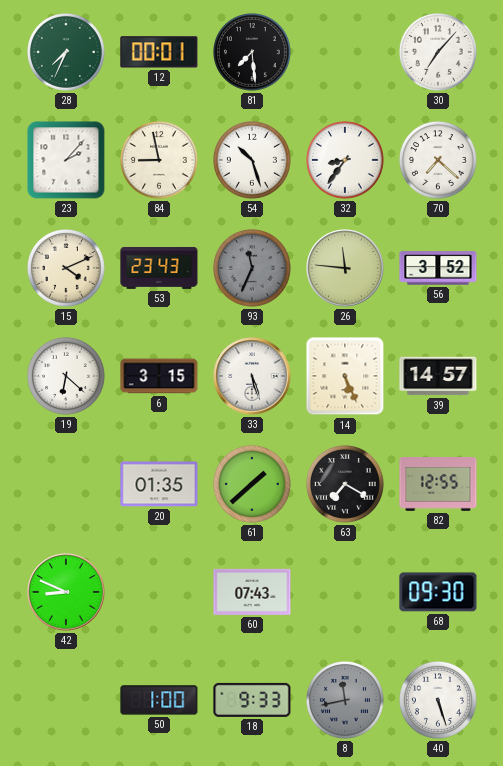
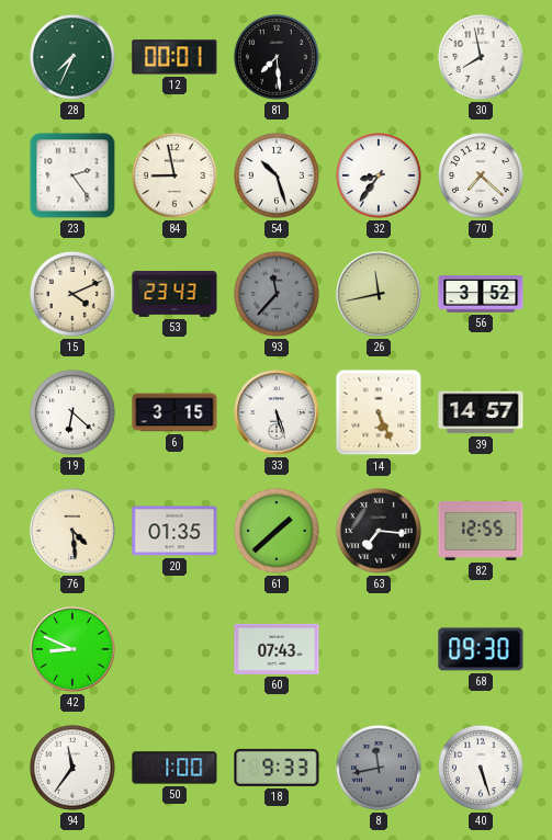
30: 7:07 -> 7:58
23: 2:07 -> 2:24
93: 11:34 -> 11:37
26: 11:46 -> 11:43
76: none -> 4:29
63: 7:20 -> 7:16
94: none -> 11:36
